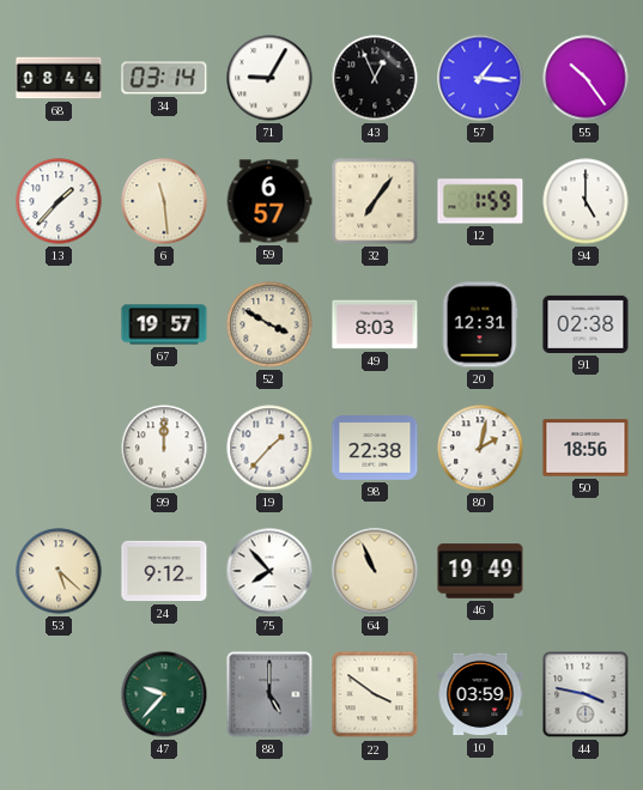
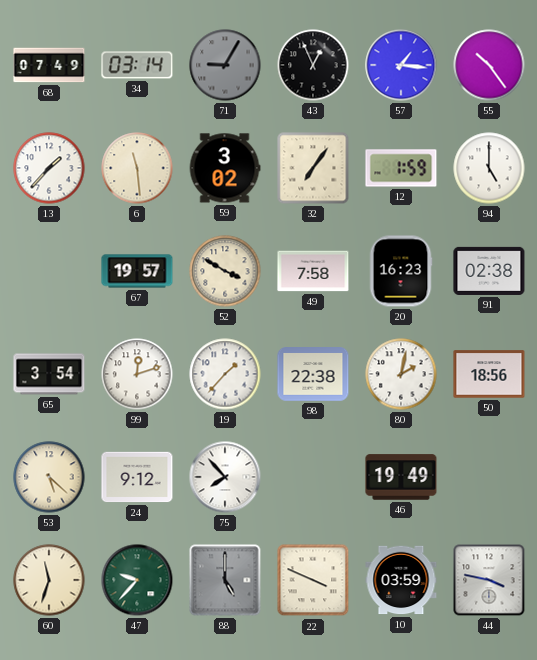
68: 08:44 -> 07:49
71 dial: white -> grey
59: 6:57 -> 3:02
49: 8:03 -> 7:58
20: 12:31 -> 16:23
65: none -> 3:54
99: 12:00 -> 12:12
64: 10:56 -> none
60: none -> 11:33
22: 3:51 -> 3:49
